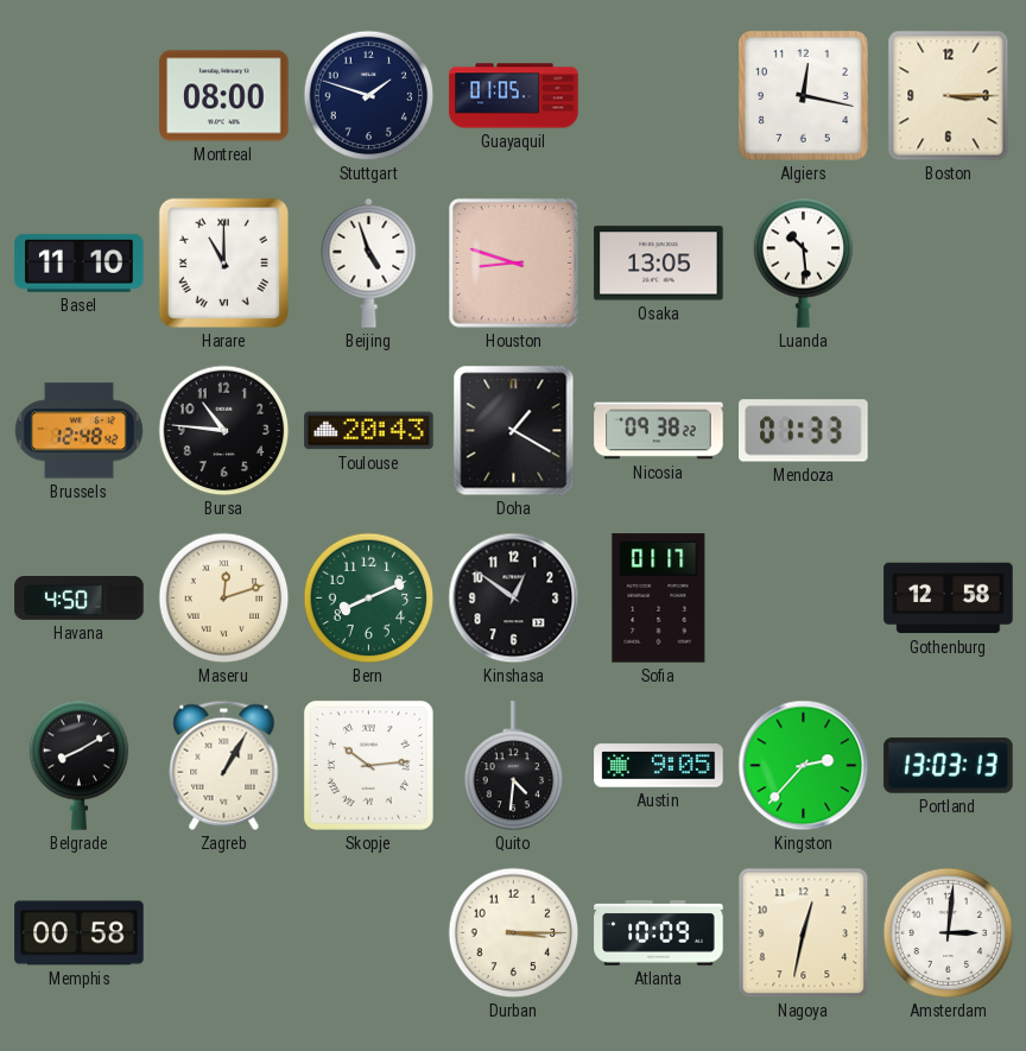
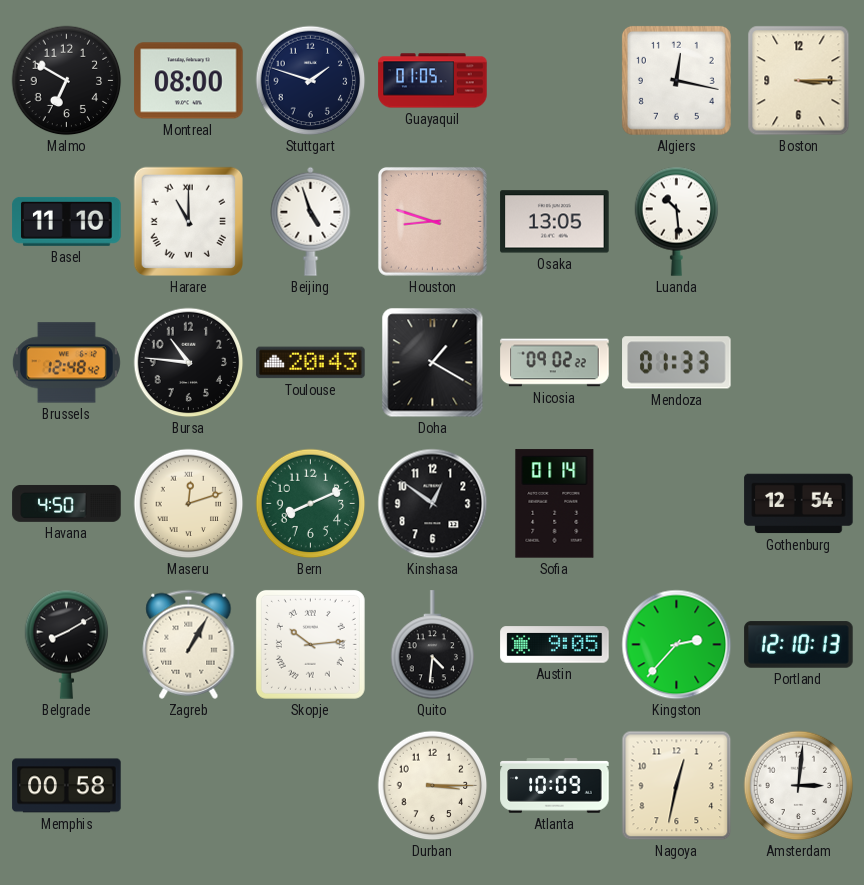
Malmo: none -> 6:50
Nicosia: 09:38 -> 09:02
Sofia: 01:17 -> 01:14
Gothenburg: 12:58 -> 12:54
Portland: 13:03 -> 12:10
